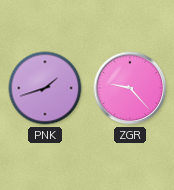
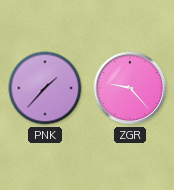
PNK: 1:42 -> 1:37
